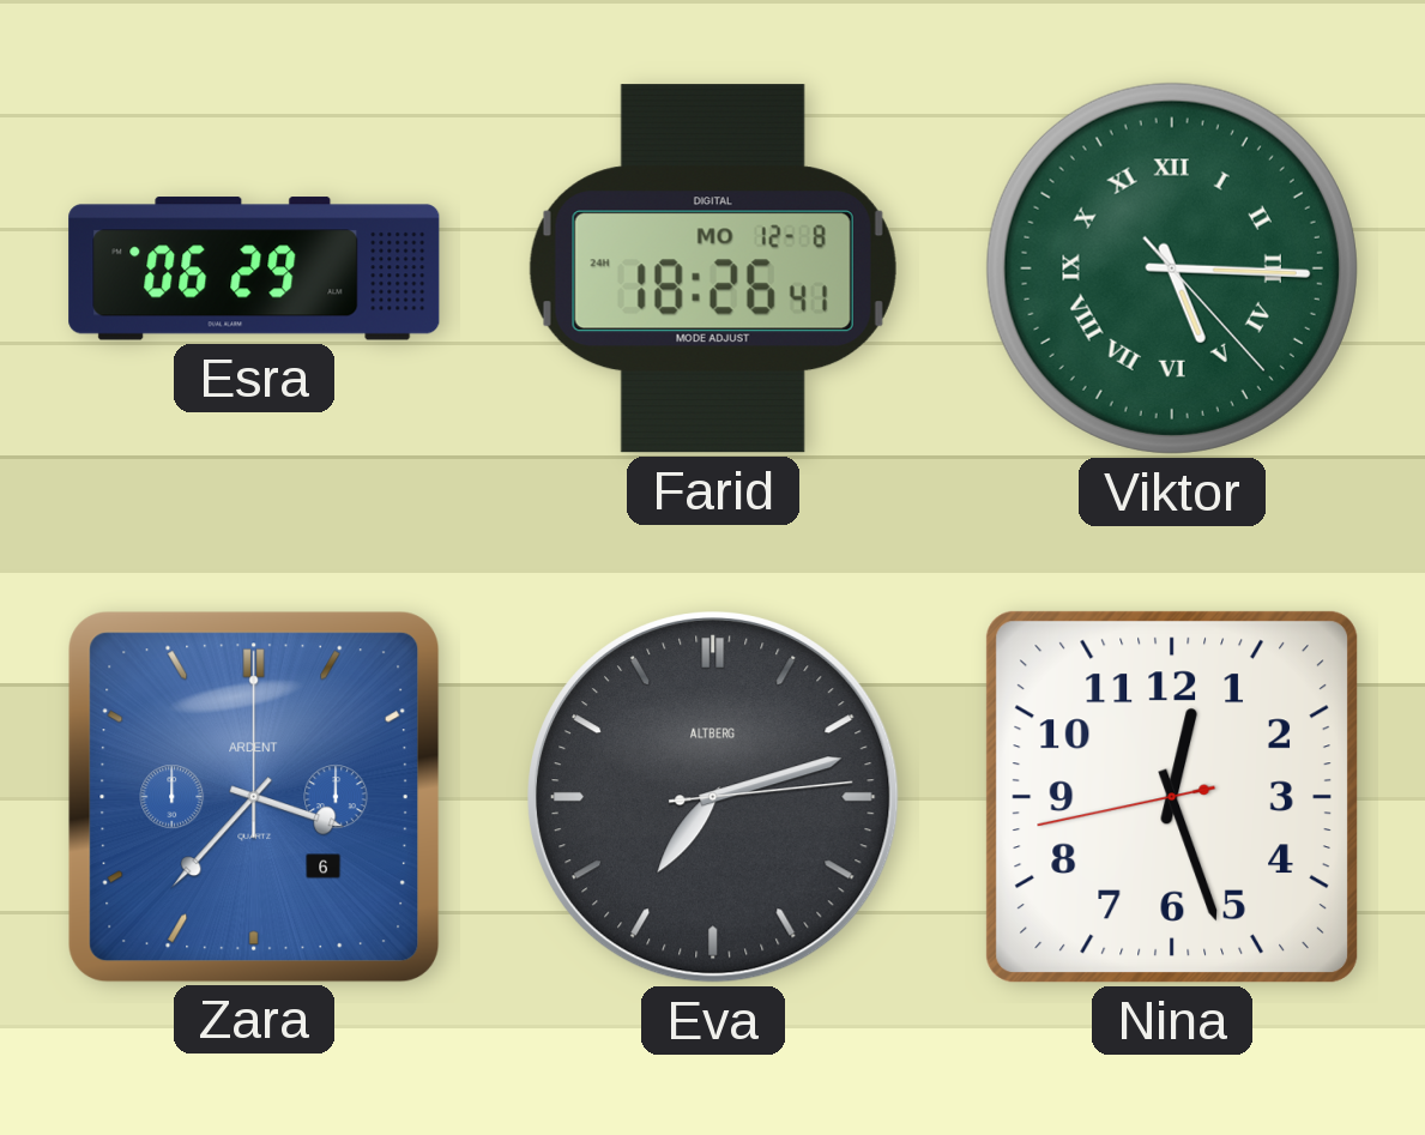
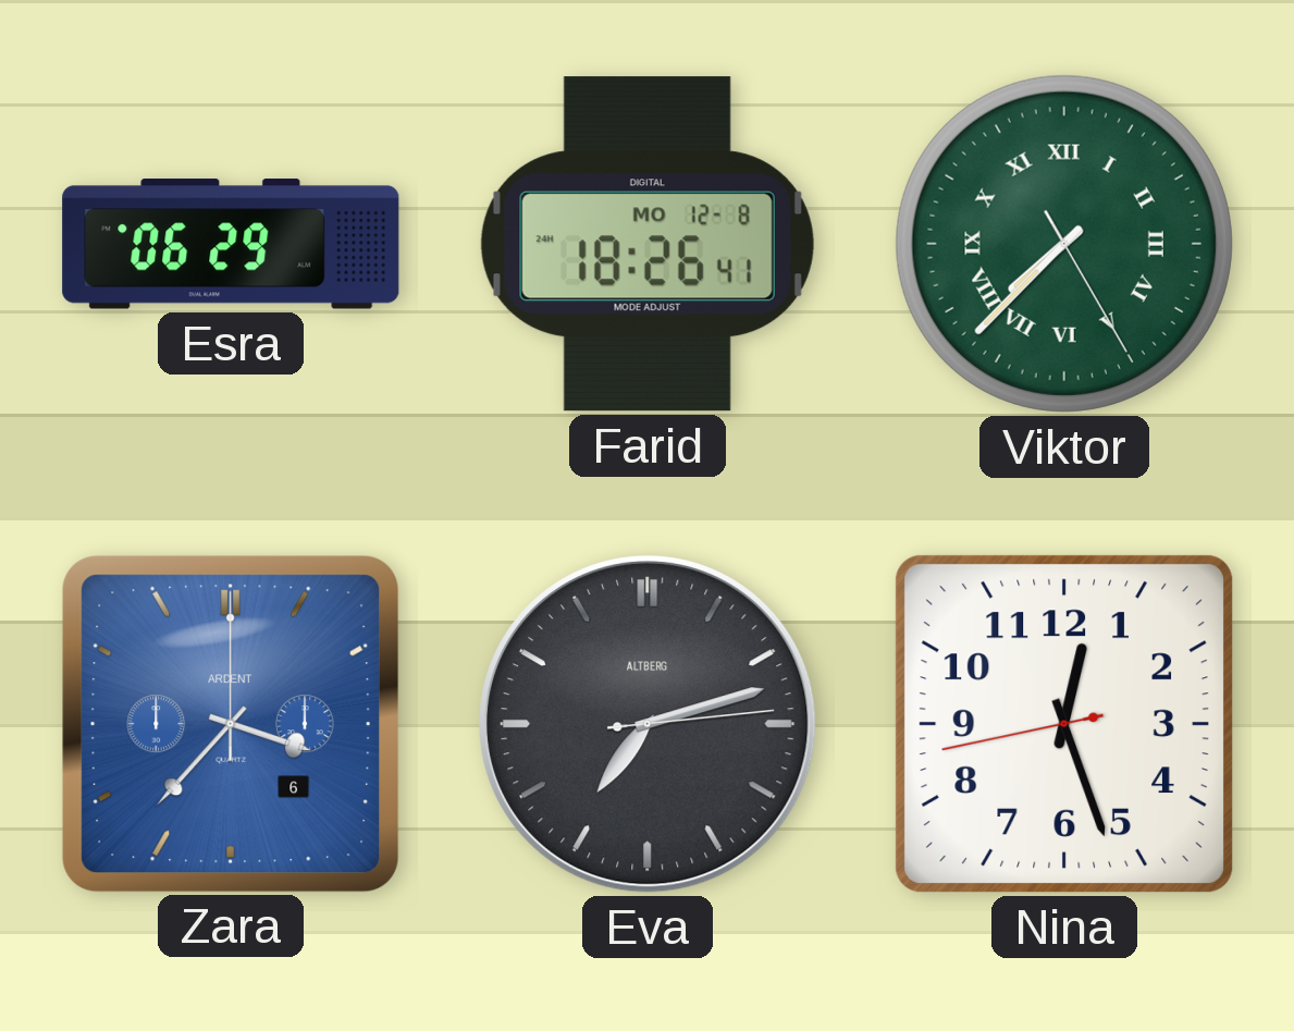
Viktor: 5:15 -> 7:37
